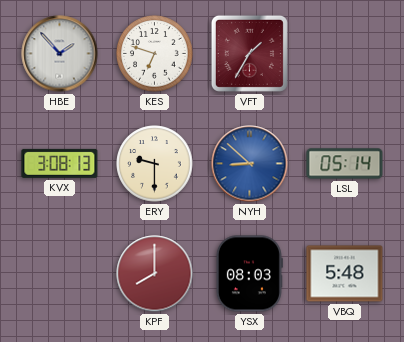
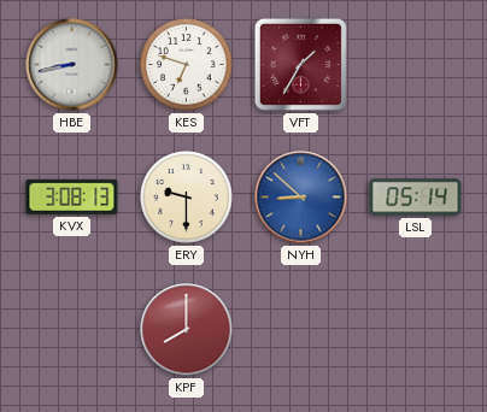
HBE: 1:53 -> 8:43
YSX: 08:03 -> none
VBQ: 5:48 -> none
